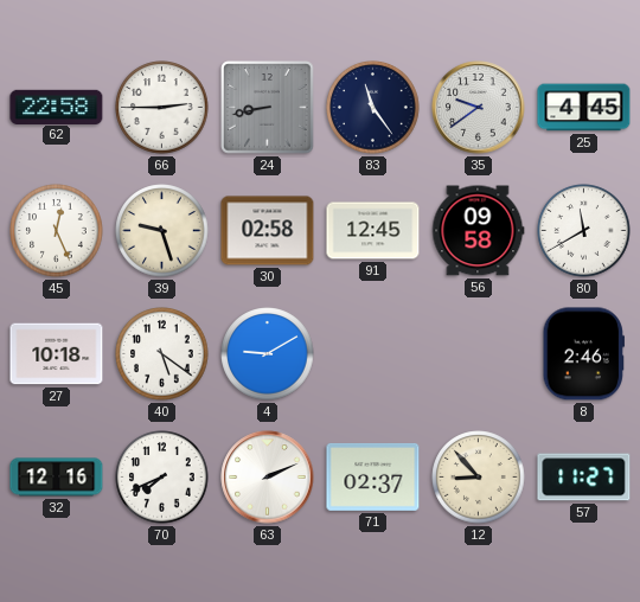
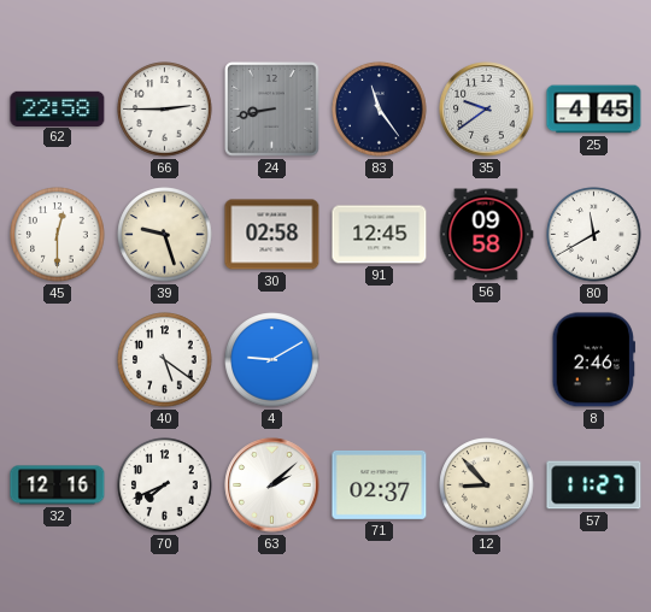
45: 12:26 -> 12:30
27: 10:18 -> none
63: 2:11 -> 2:08
